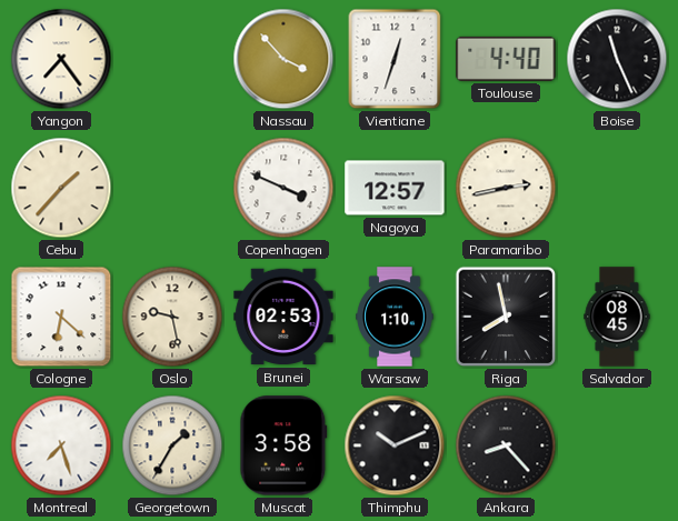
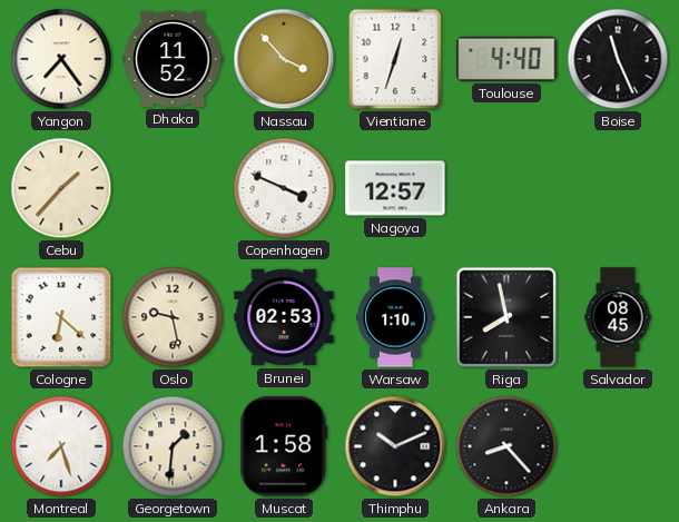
Dhaka: none -> 11:52
Paramaribo: 2:43 -> none
Georgetown: 1:35 -> 1:31
Muscat: 3:58 -> 1:58
